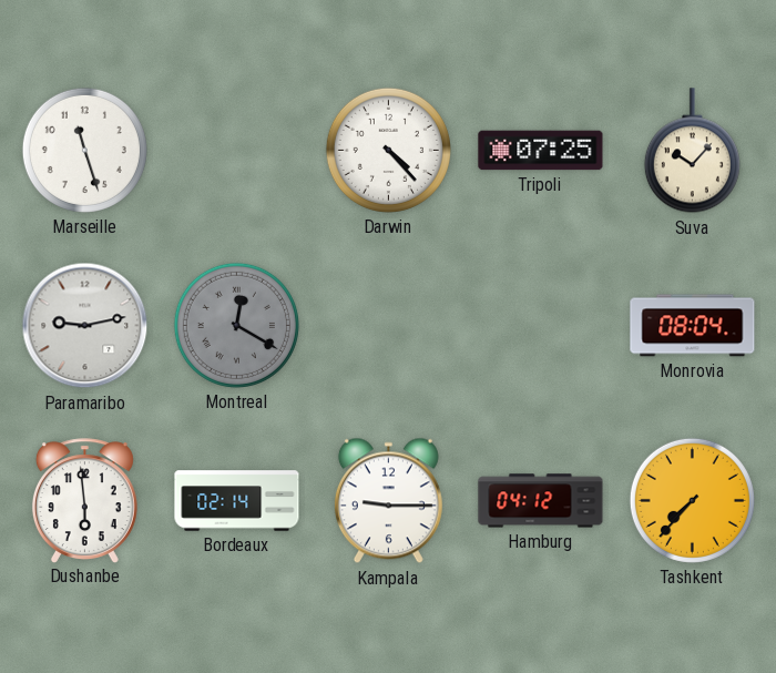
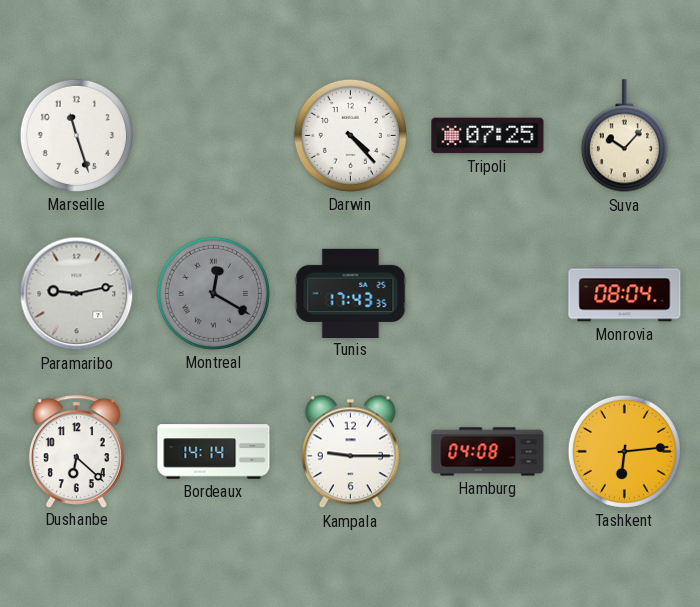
Tunis: none -> 17:43
Dushanbe: 5:59 -> 6:22
Bordeaux: 02:14 -> 14:14
Hamburg: 04:12 -> 04:08
Tashkent: 7:37 -> 6:14
